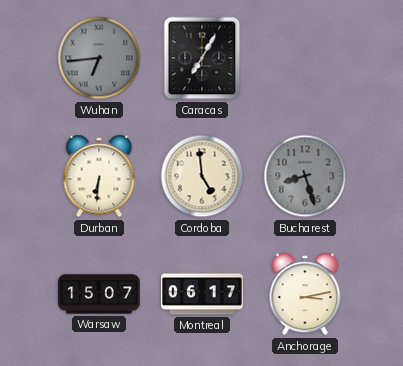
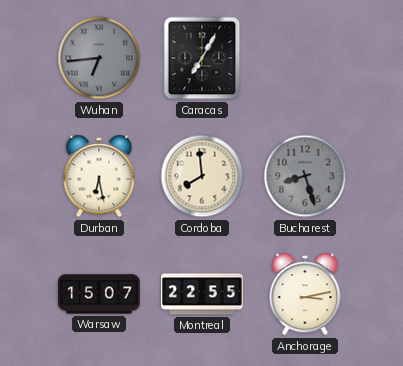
Durban: 6:31 -> 6:28
Cordoba: 4:59 -> 7:59
Montreal: 06:17 -> 22:55
